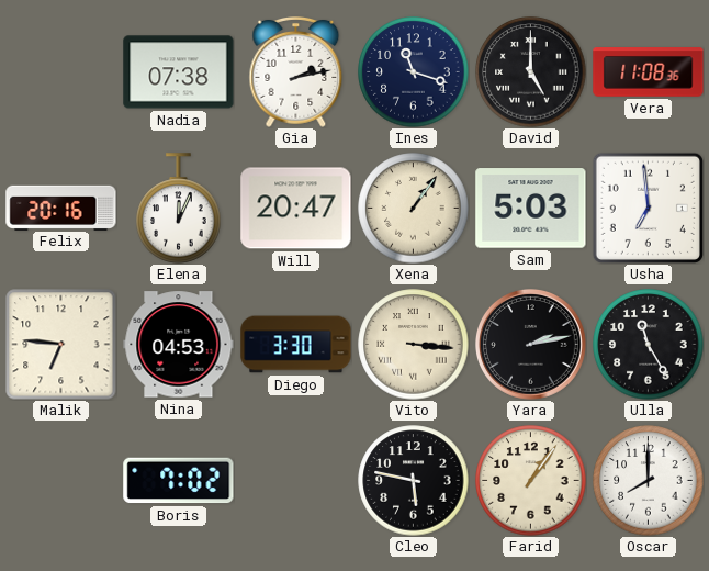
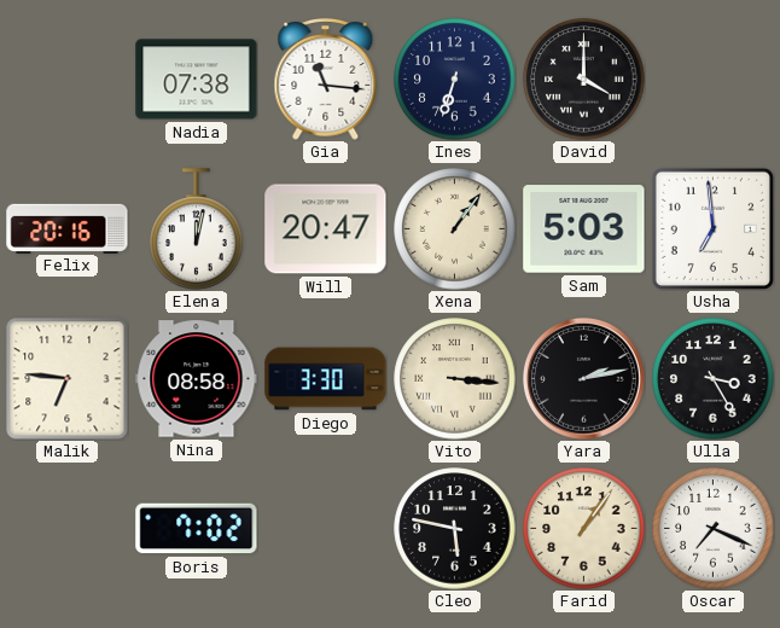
Gia: 2:13 -> 11:16
Ines: 11:18 -> 6:33
David: 5:00 -> 4:00
Vera: 11:08 -> none
Elena: 12:04 -> 12:02
Nina: 04:53 -> 08:58
Ulla: 11:25 -> 3:25
Oscar: 8:00 -> 7:19
